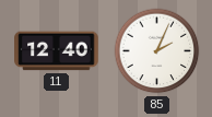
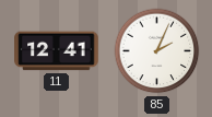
11: 12:40 -> 12:41
